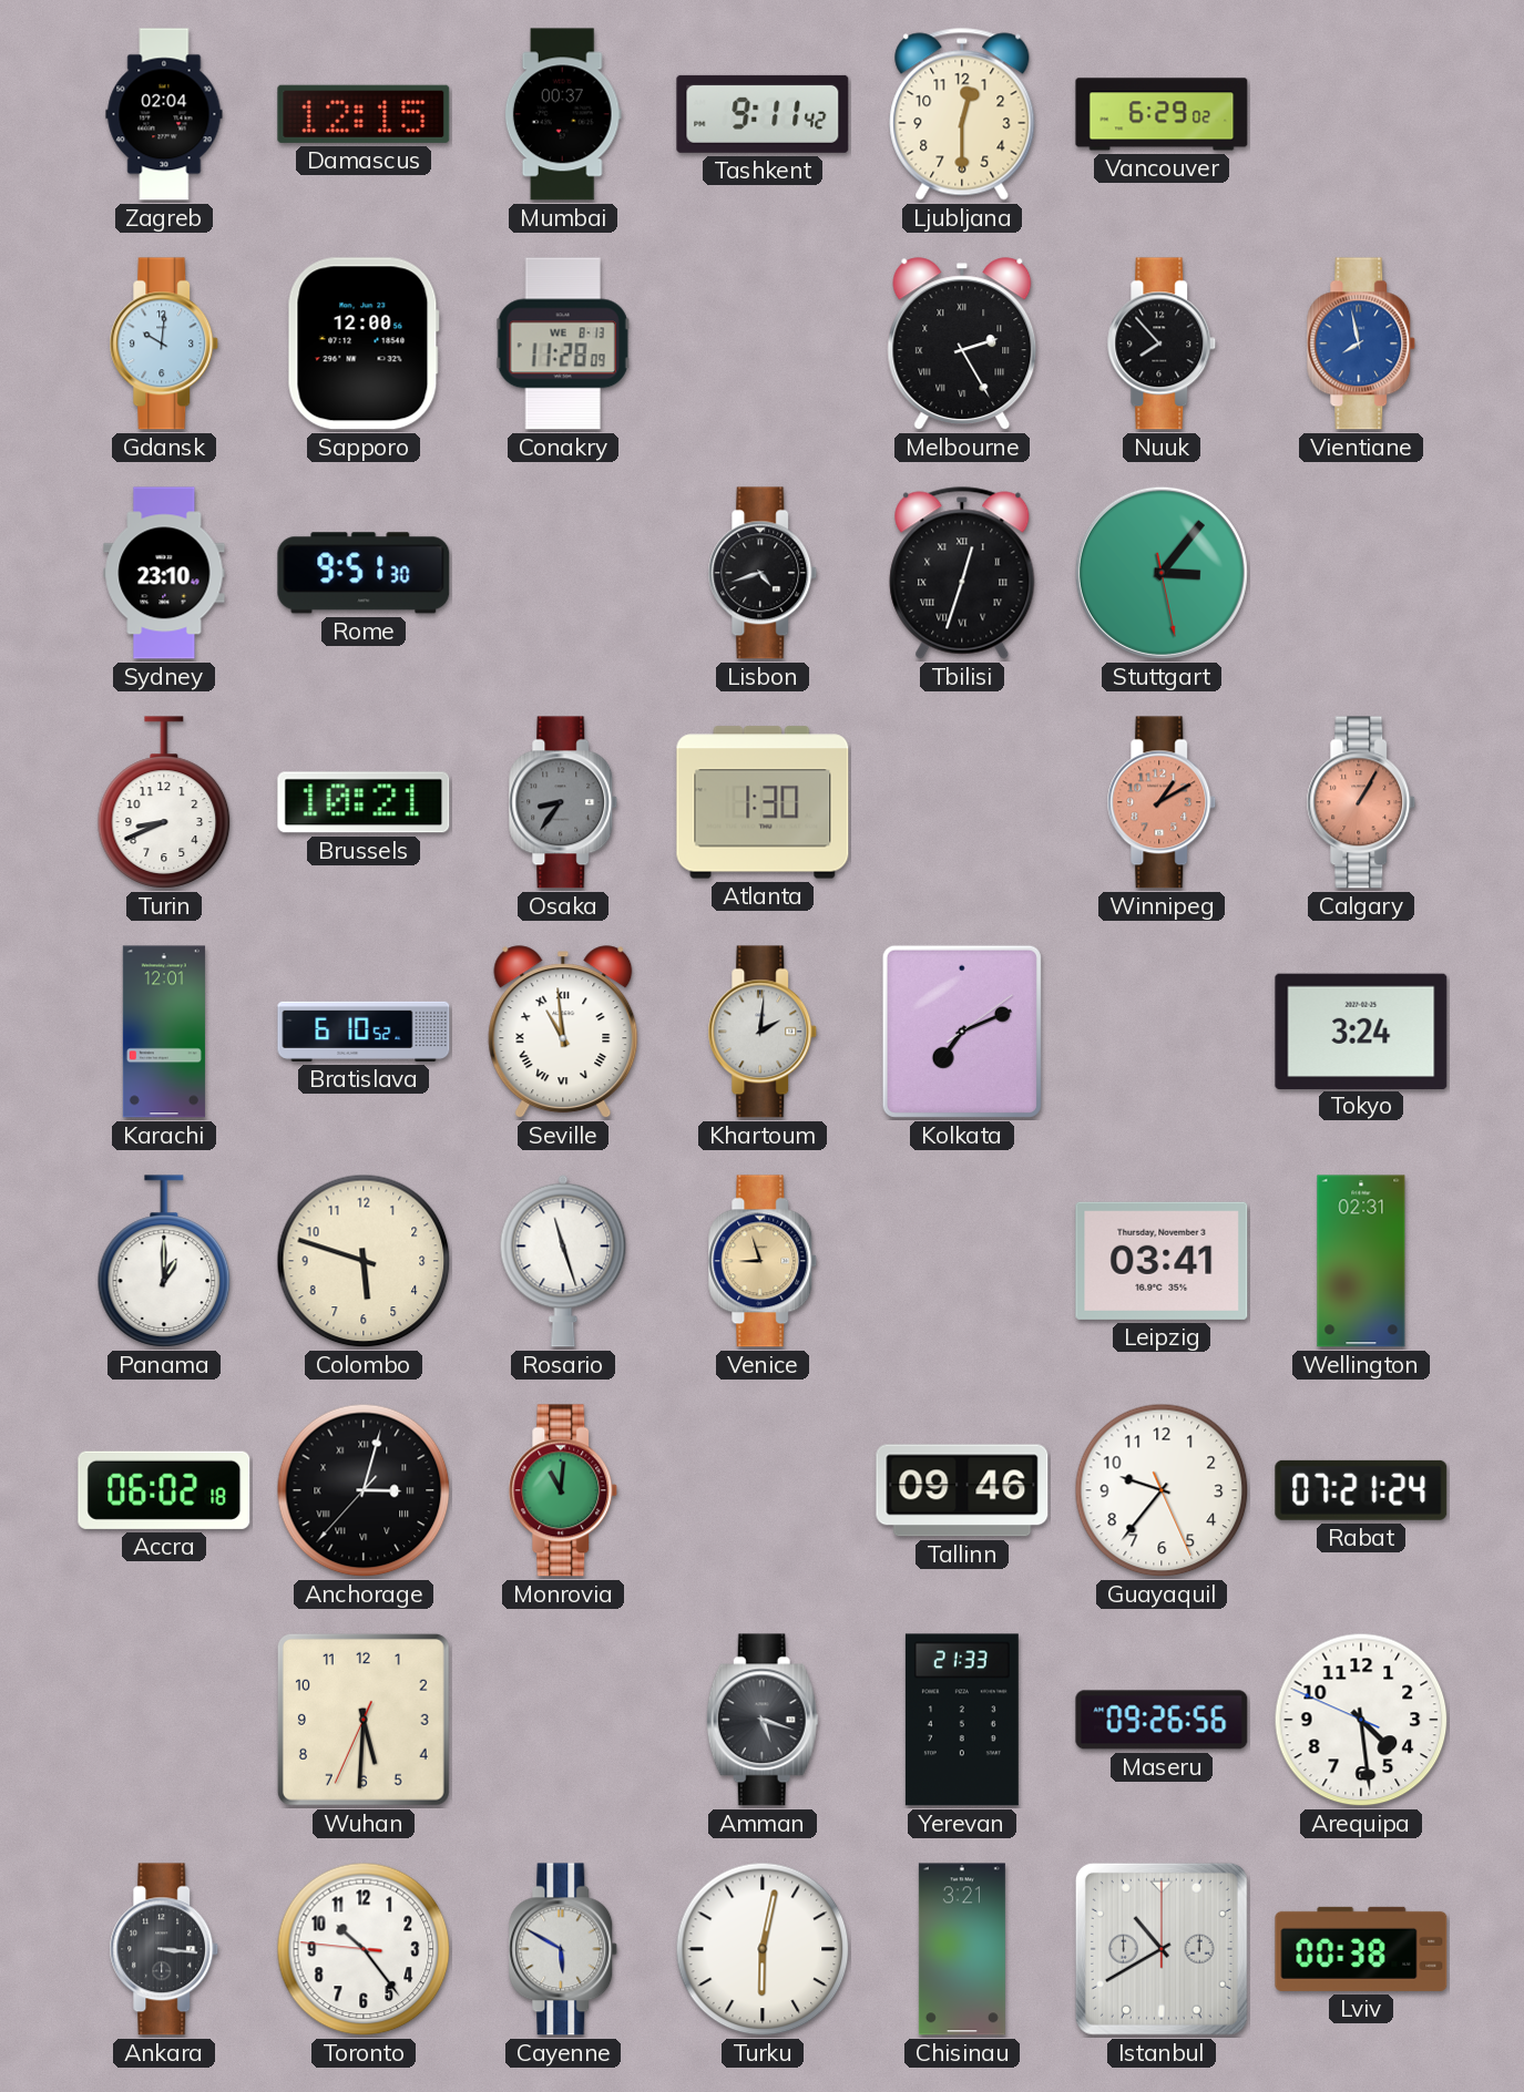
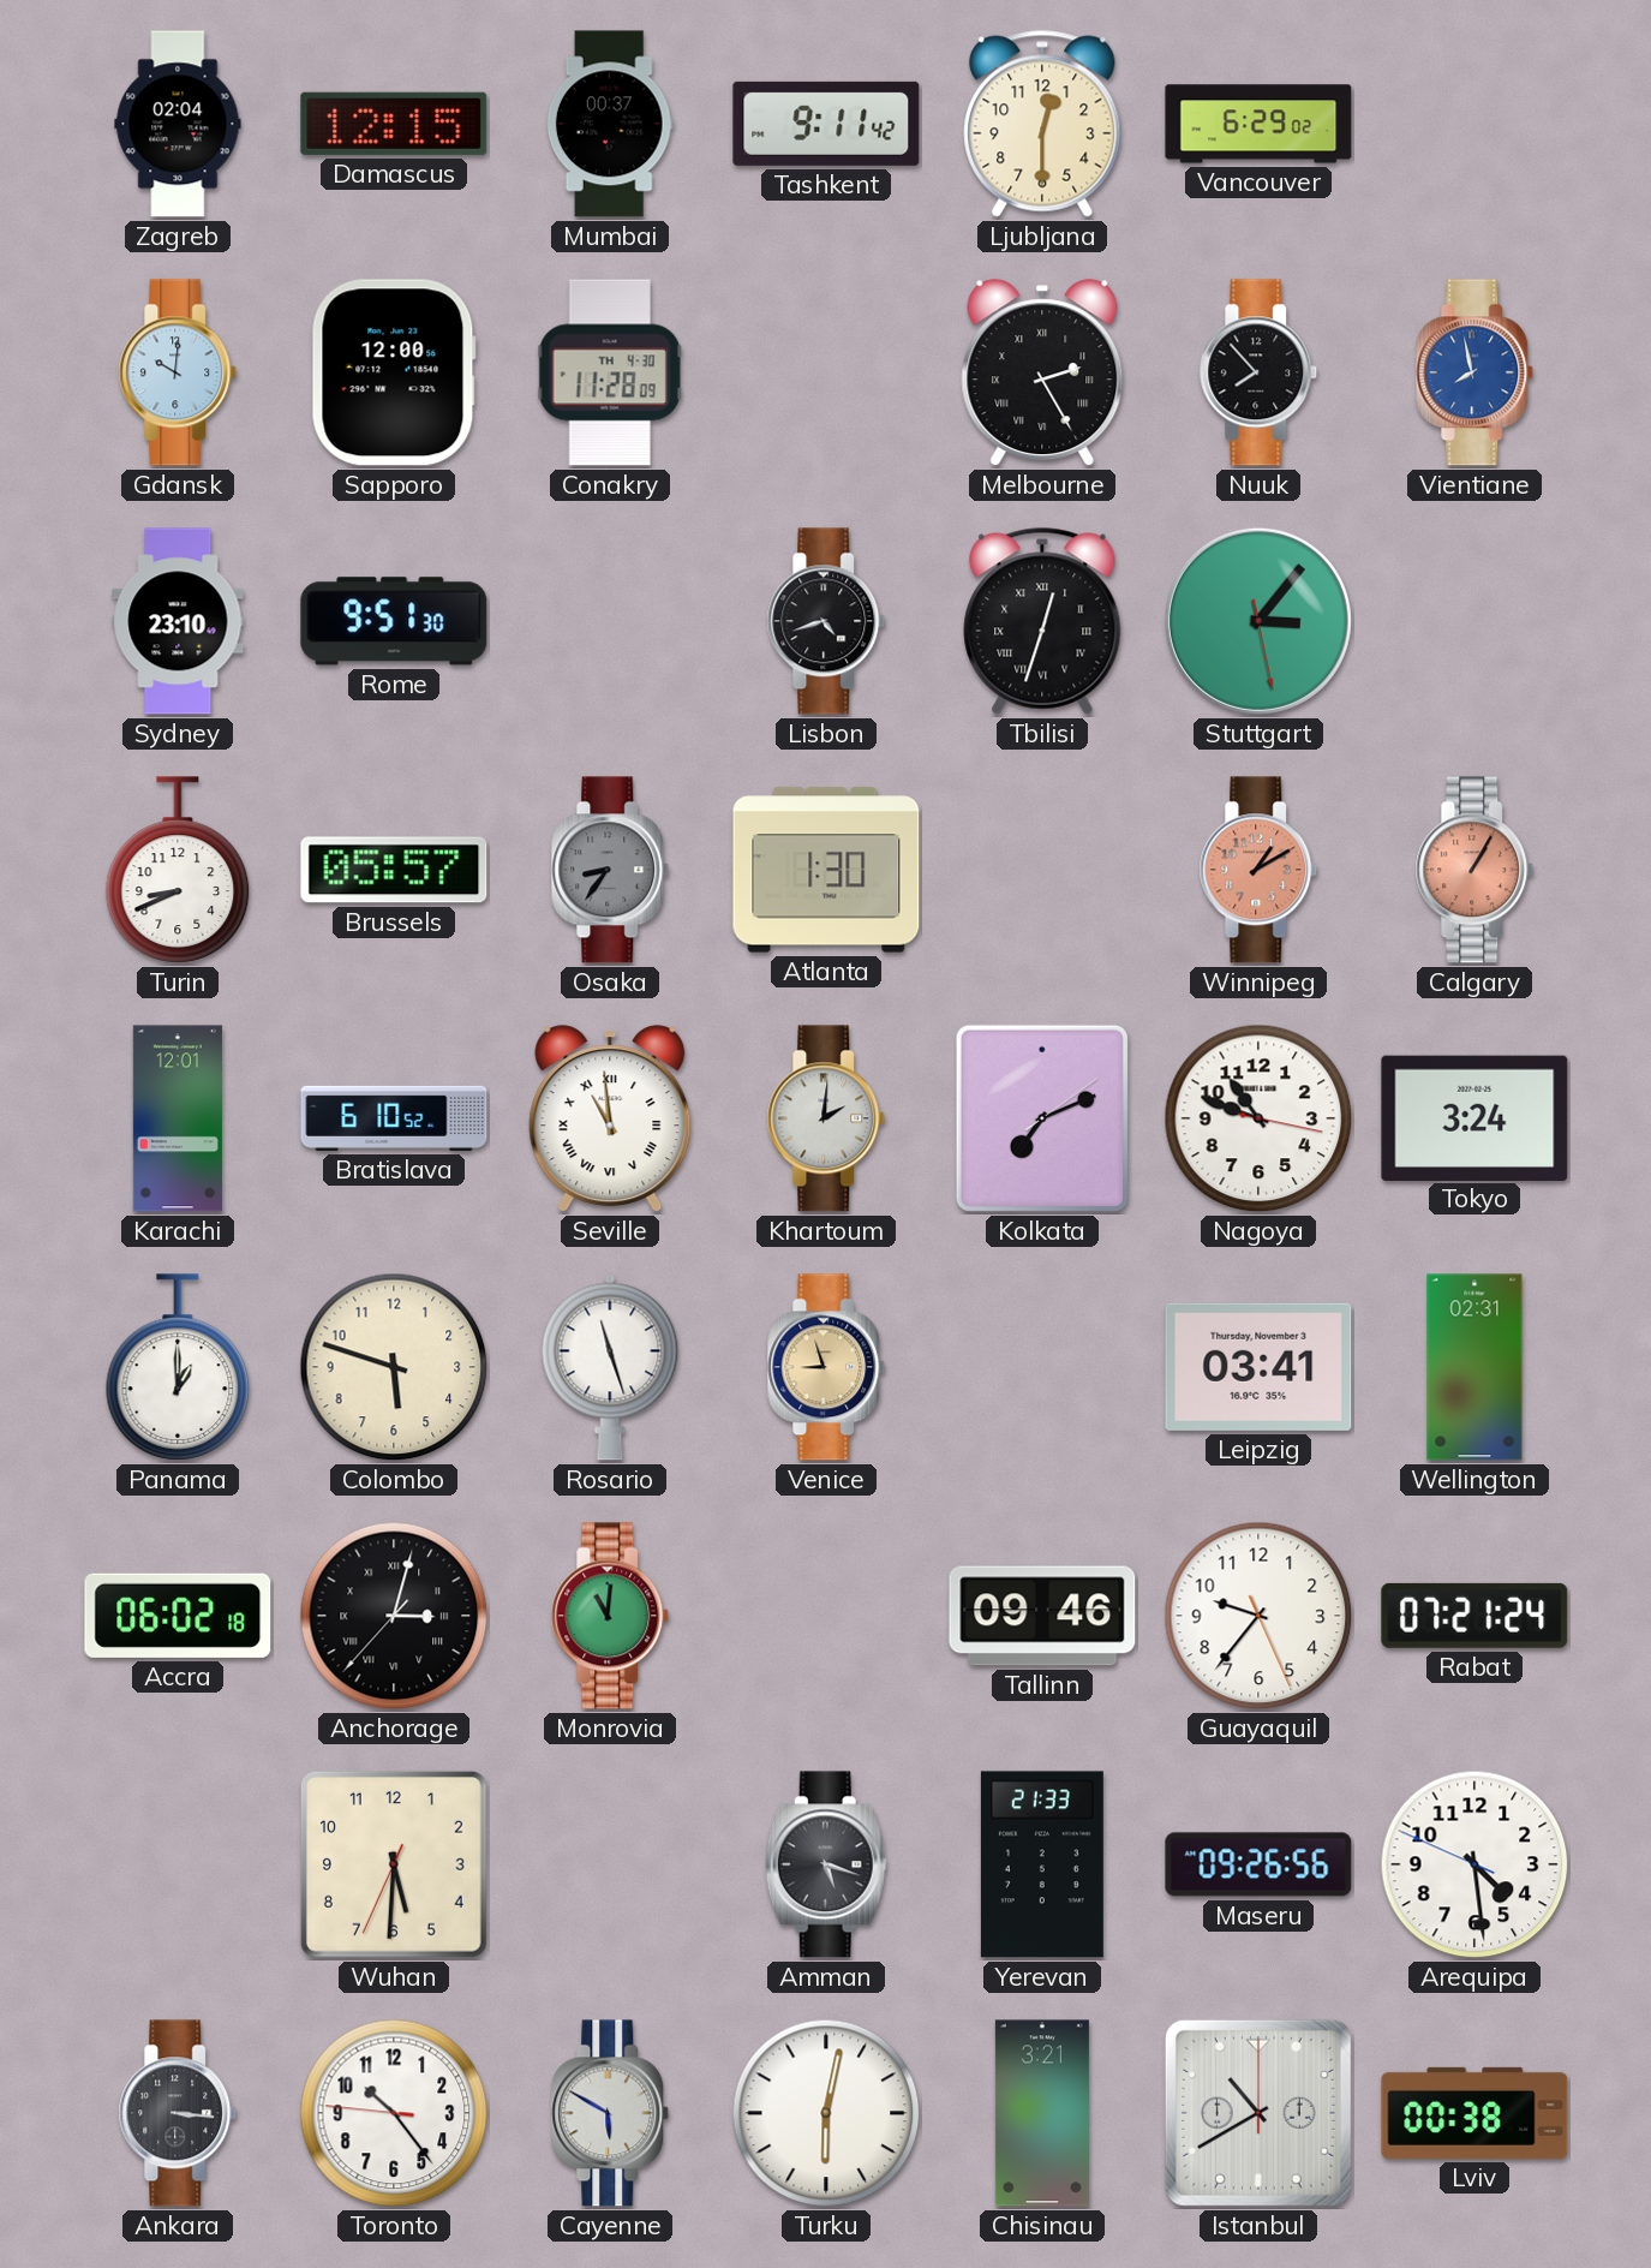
Conakry date: WE 8-13 -> TH 4-30
Brussels: 10:21 -> 05:57
Nagoya: none -> 10:48
